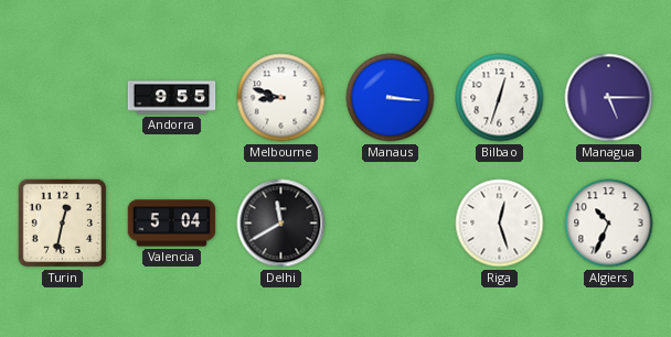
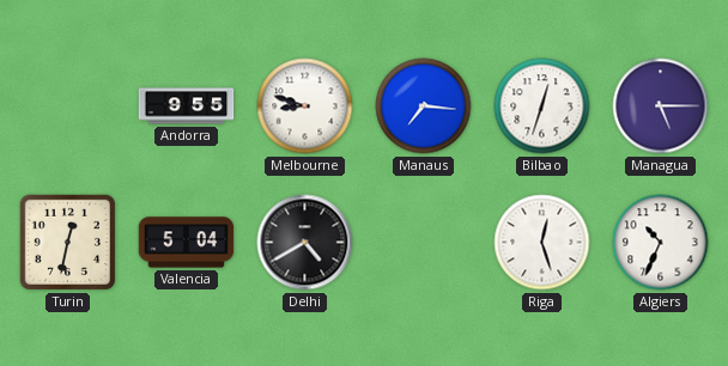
Manaus: 3:16 -> 7:16
Delhi: 11:40 -> 4:40
